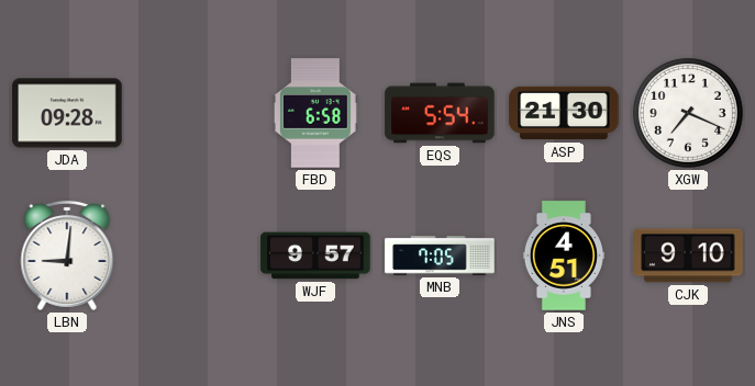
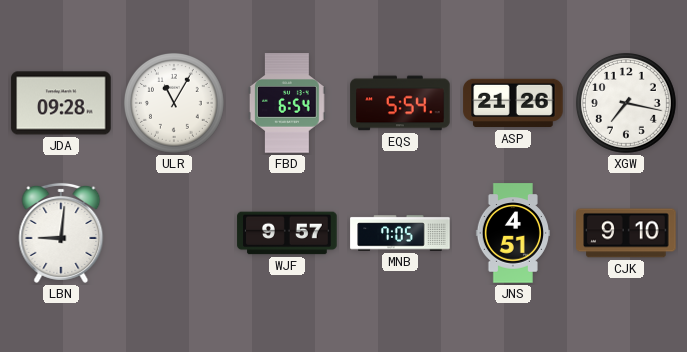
ULR: none -> 11:05
FBD: 6:58 -> 6:54
ASP: 21:30 -> 21:26
XGW: 7:19 -> 7:17
